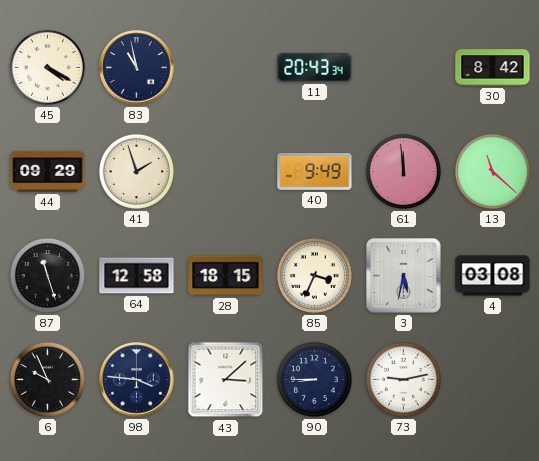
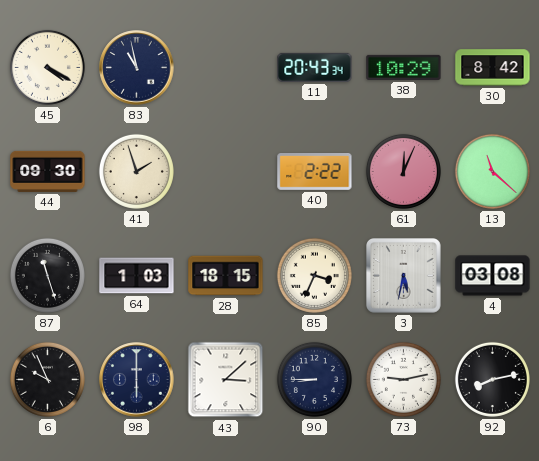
38: none -> 10:29
44: 09:29 -> 09:30
40: 9:49 -> 2:22
61: 11:59 -> 12:04
64: 12:58 -> 1:03
98: 3:46 -> 6:00
92: none -> 8:13
